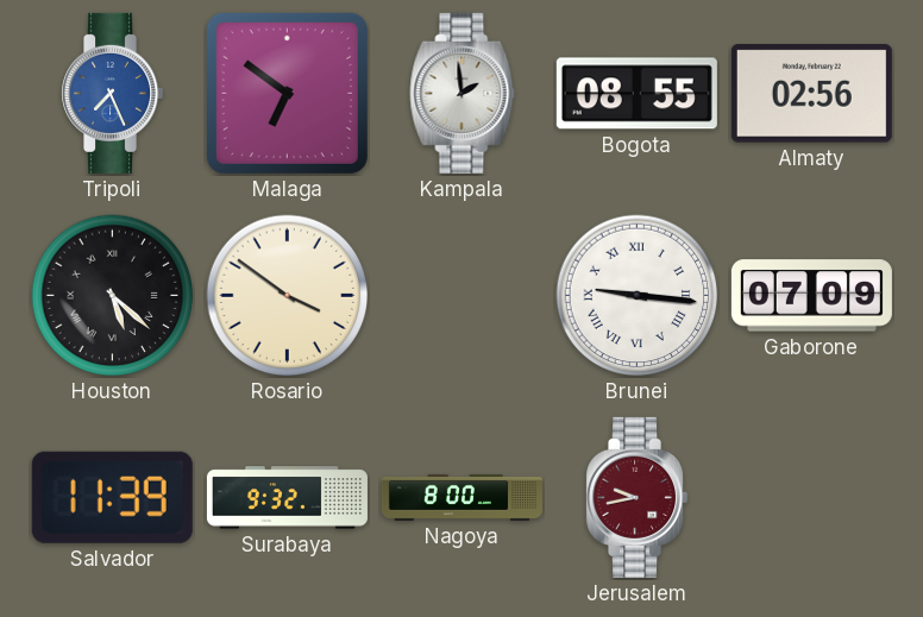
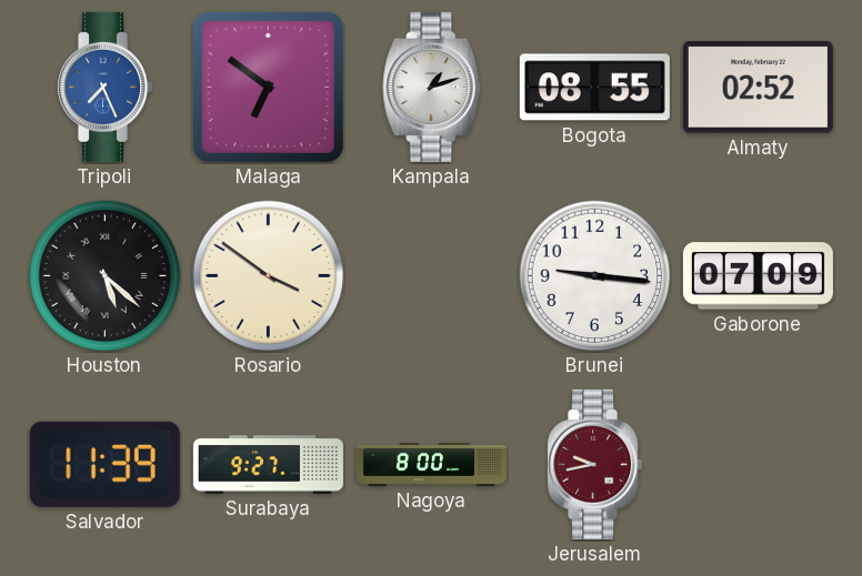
Kampala: 1:59 -> 1:12
Almaty: 02:56 -> 02:52
Brunei numerals: Roman -> Arabic
Surabaya: 9:32 -> 9:27
